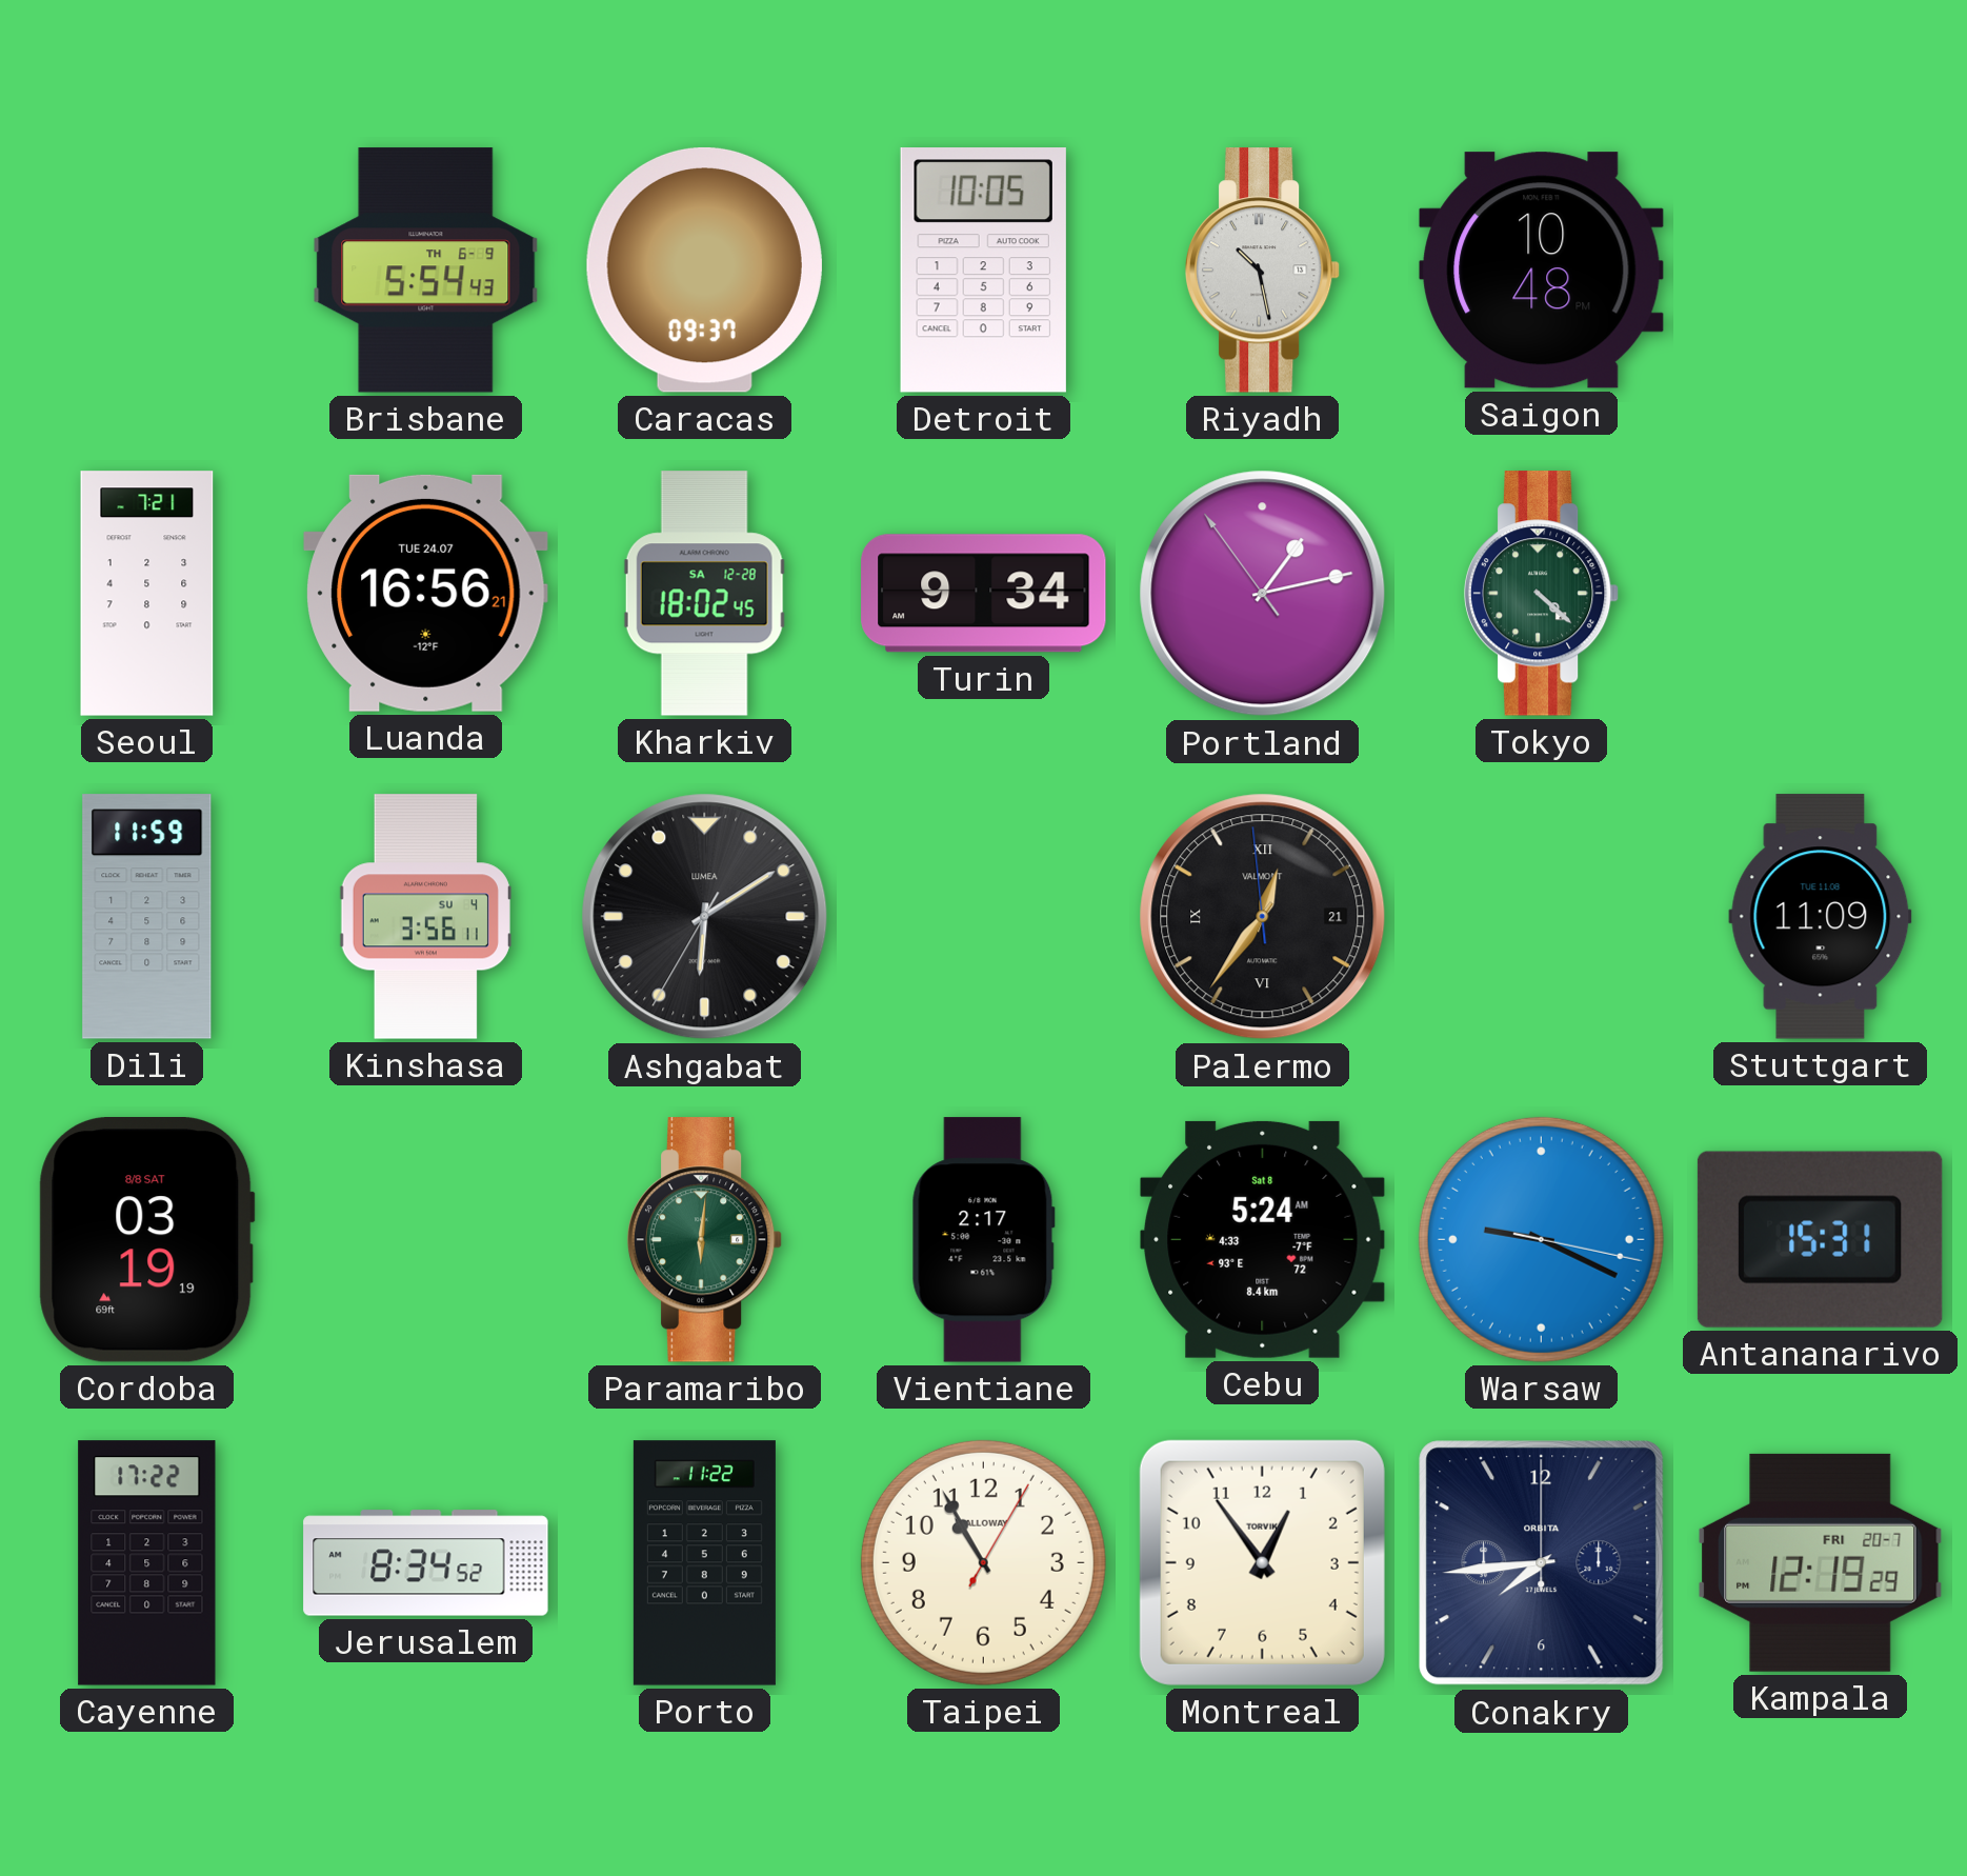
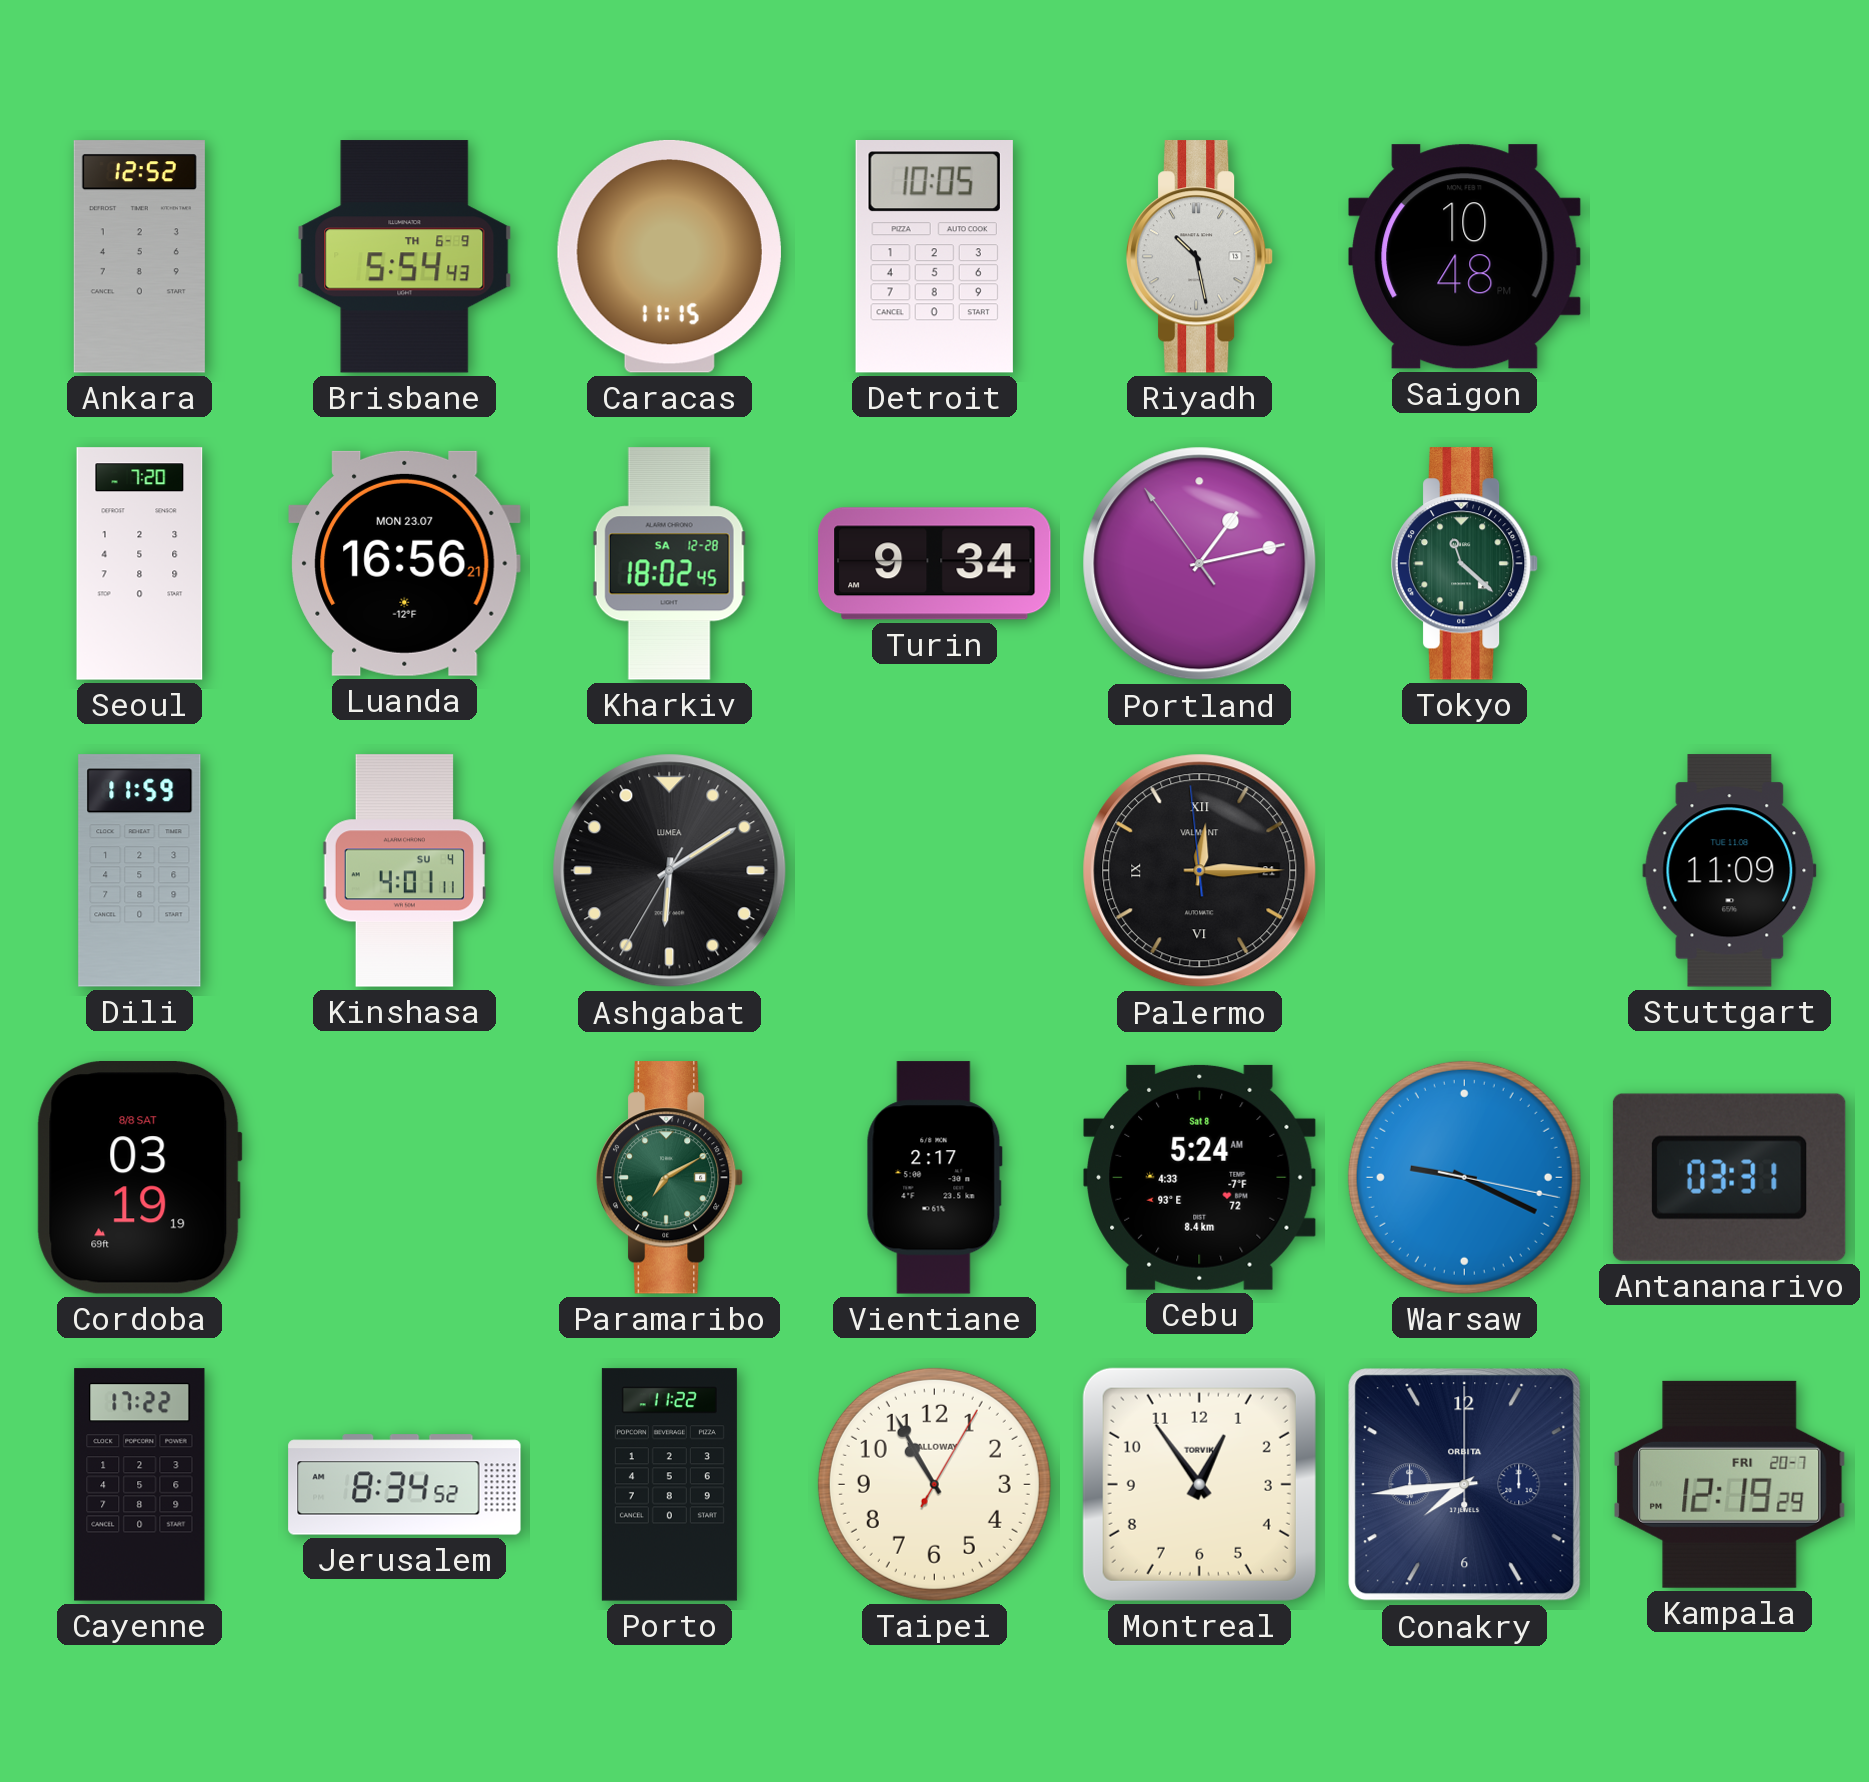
Ankara: none -> 12:52
Caracas: 09:37 -> 11:15
Seoul: 7:21 -> 7:20
Luanda date: TUE 24.07 -> MON 23.07
Tokyo: 4:22 -> 11:22
Kinshasa: 3:56 -> 4:01
Palermo: 12:35 -> 12:14
Paramaribo: 6:01 -> 7:10
Antananarivo: 15:31 -> 03:31
